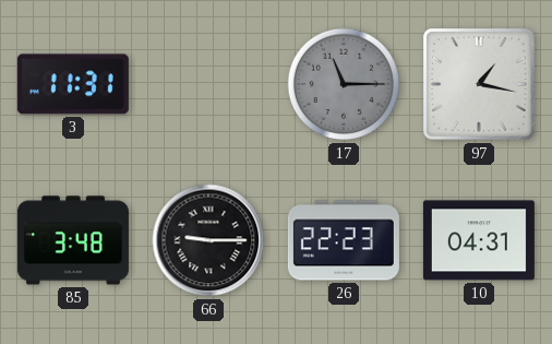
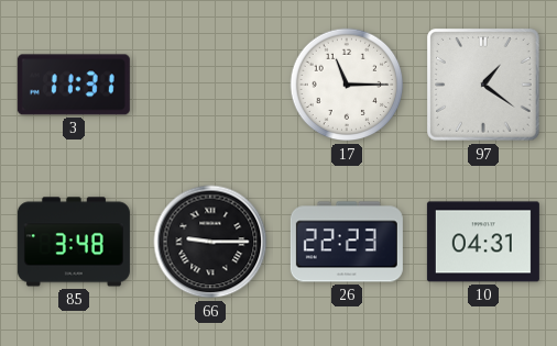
17 dial: grey -> white
97: 1:17 -> 1:21
